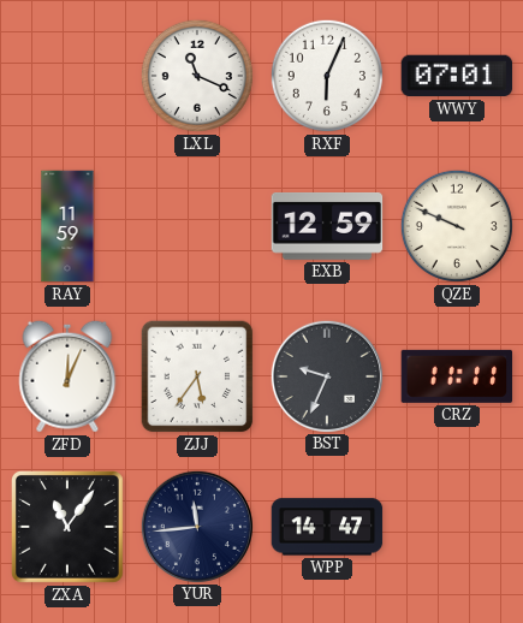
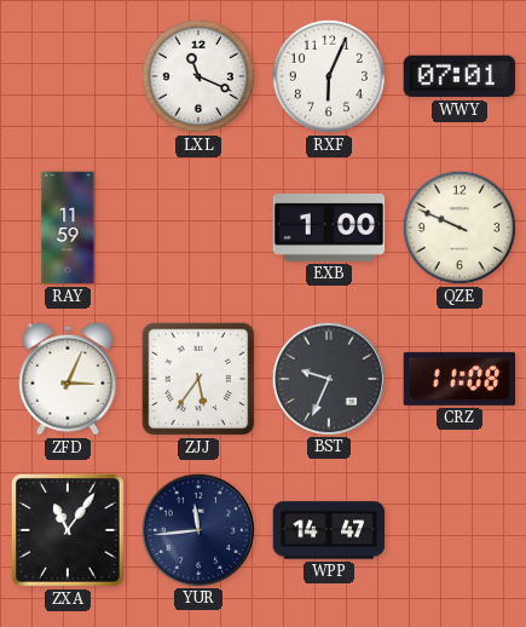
EXB: 12:59 -> 1:00
ZFD: 12:04 -> 3:04
CRZ: 11:11 -> 11:08
